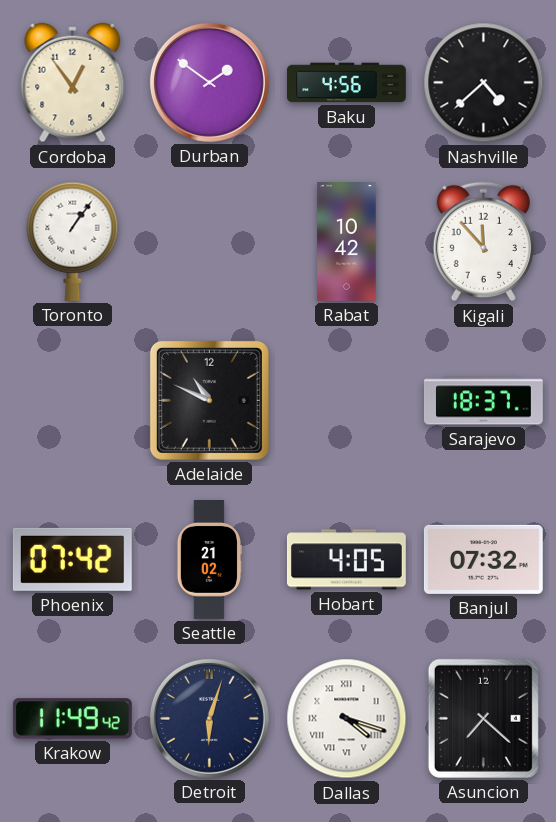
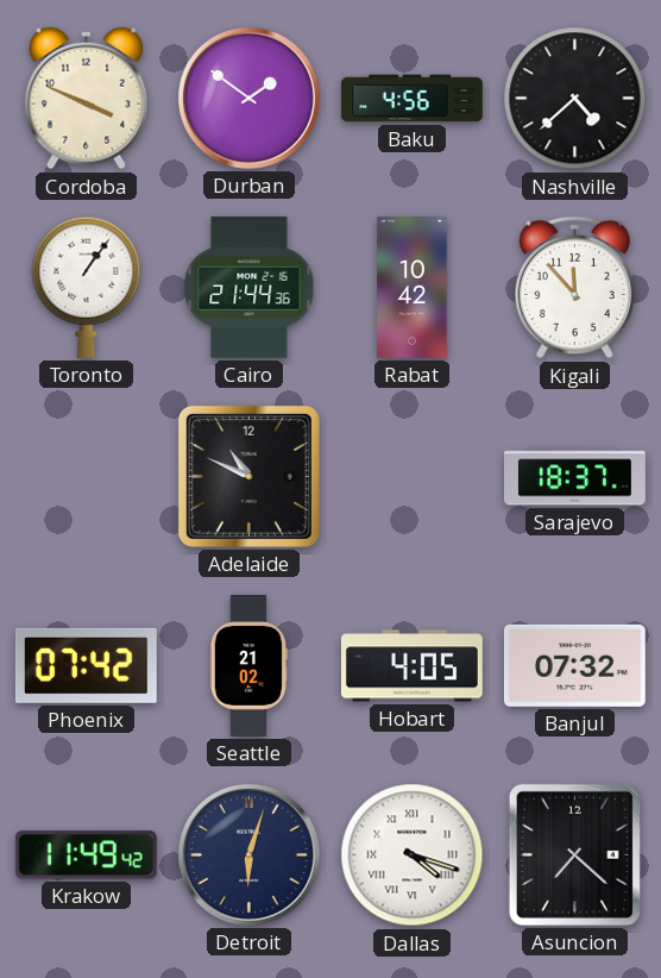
Cordoba: 12:54 -> 3:49
Cairo: none -> 21:44
